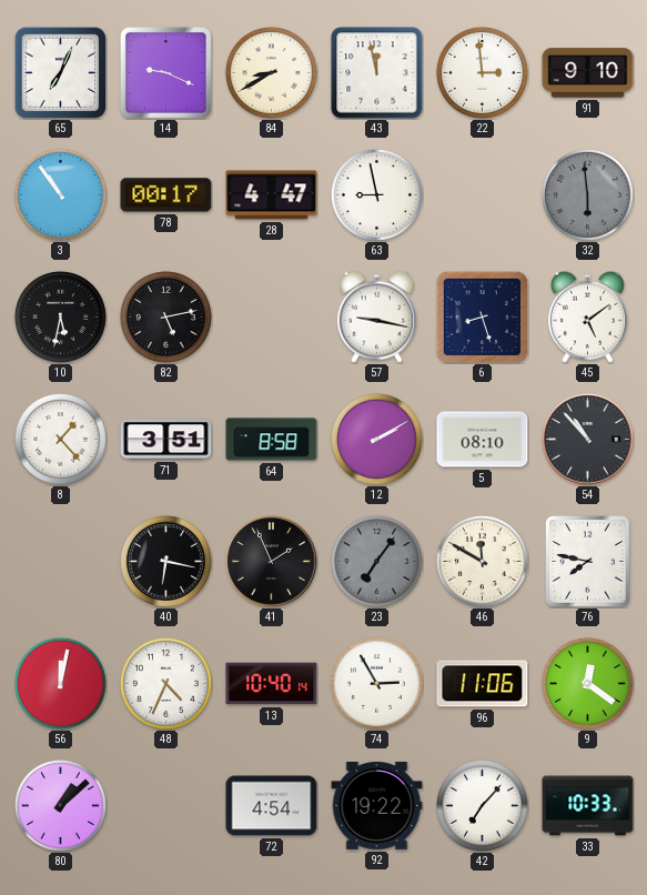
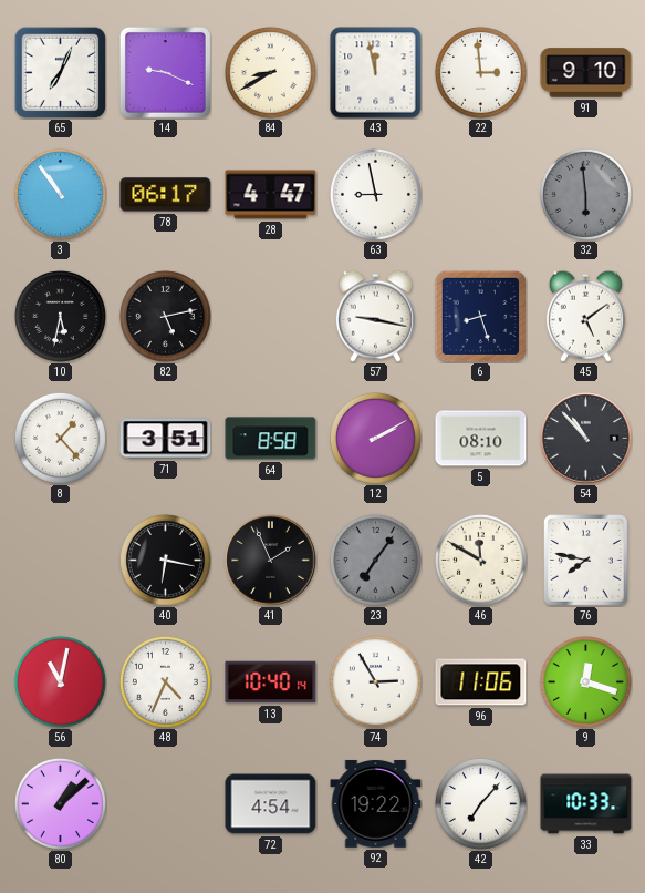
78: 00:17 -> 06:17
56: 12:02 -> 11:02
9: 12:21 -> 12:18
